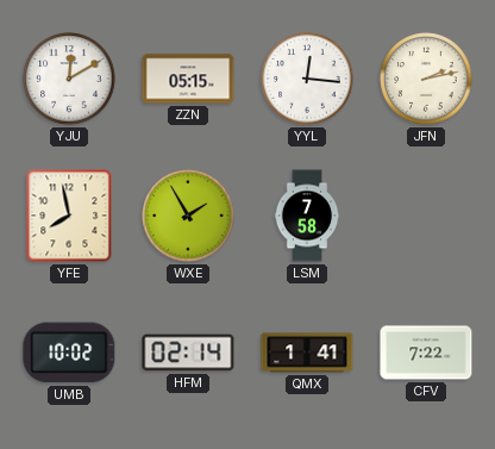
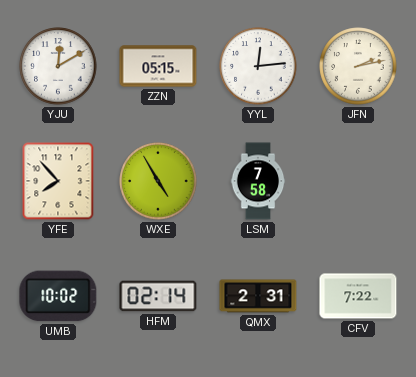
YYL: 12:16 -> 12:14
YFE: 7:58 -> 7:53
WXE: 1:55 -> 4:55
QMX: 1:41 -> 2:31
